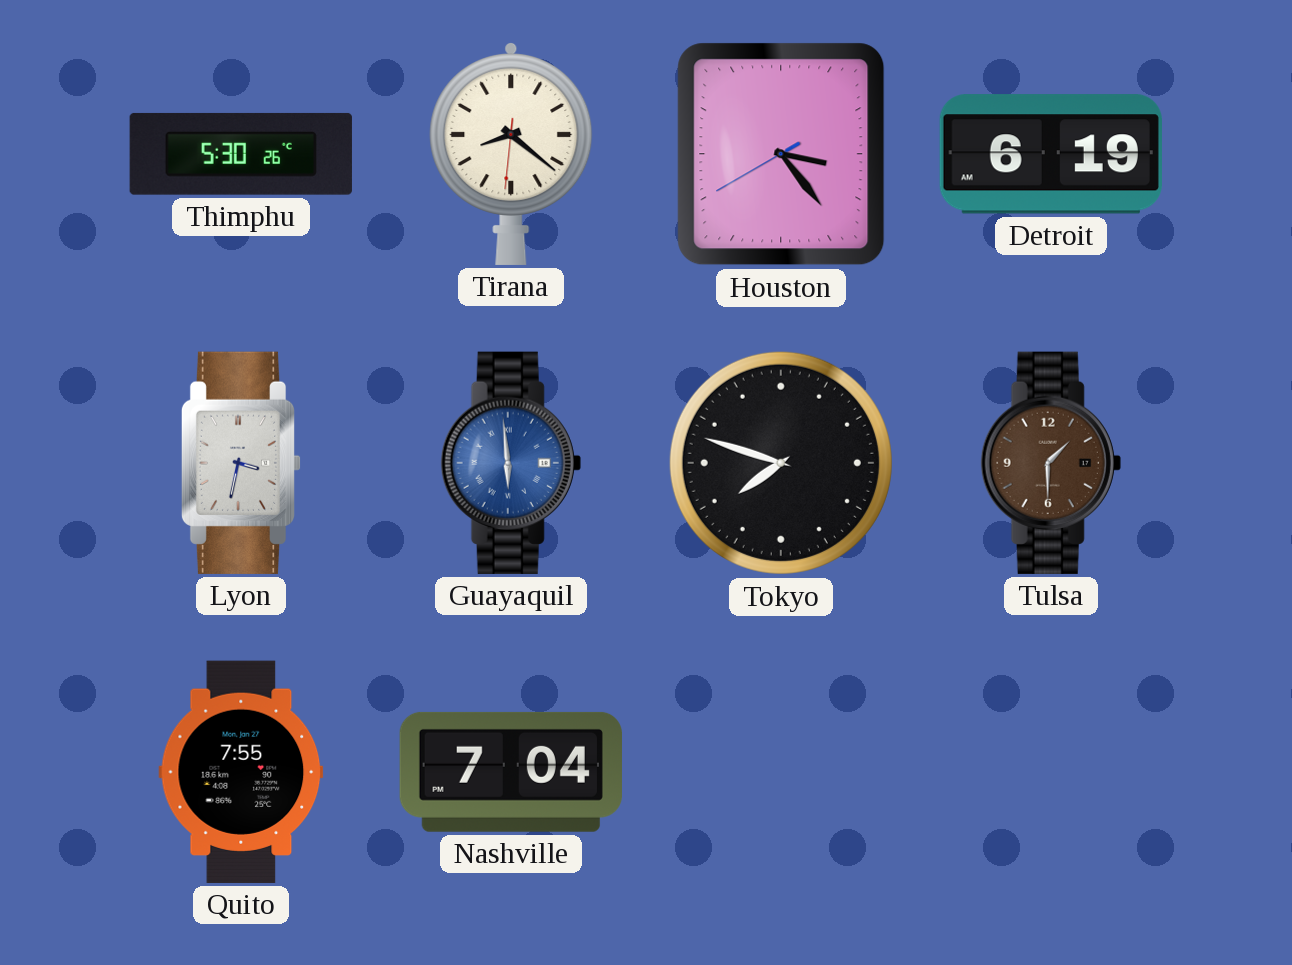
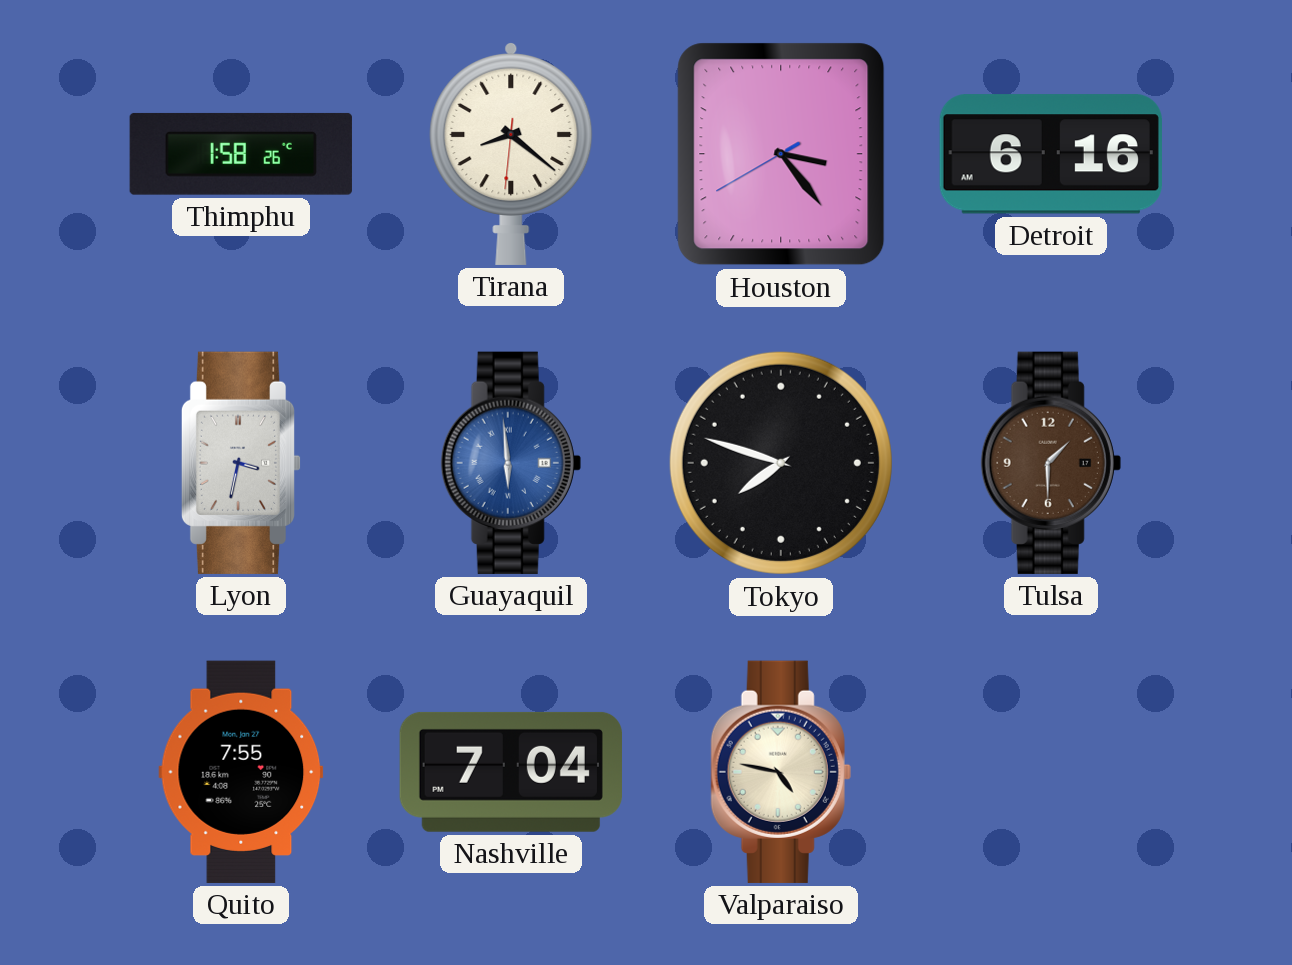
Thimphu: 5:30 -> 1:58
Detroit: 6:19 -> 6:16
Valparaiso: none -> 4:47
